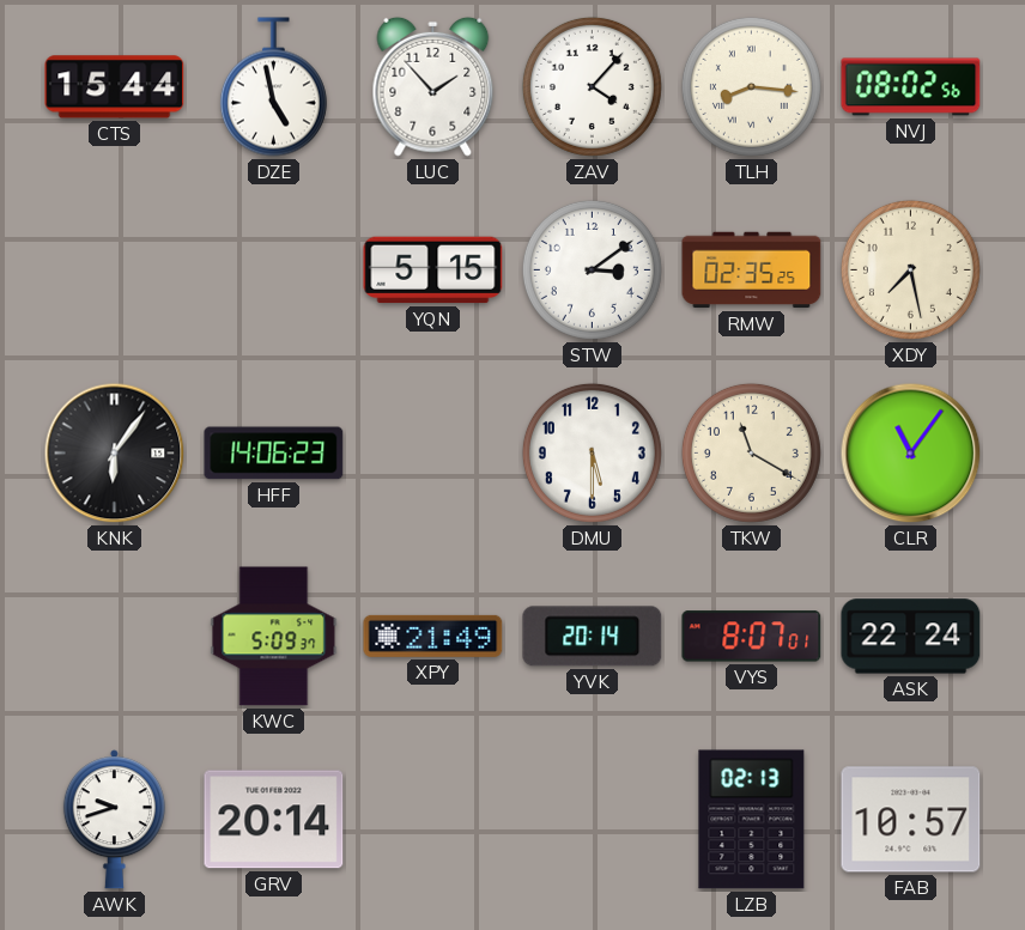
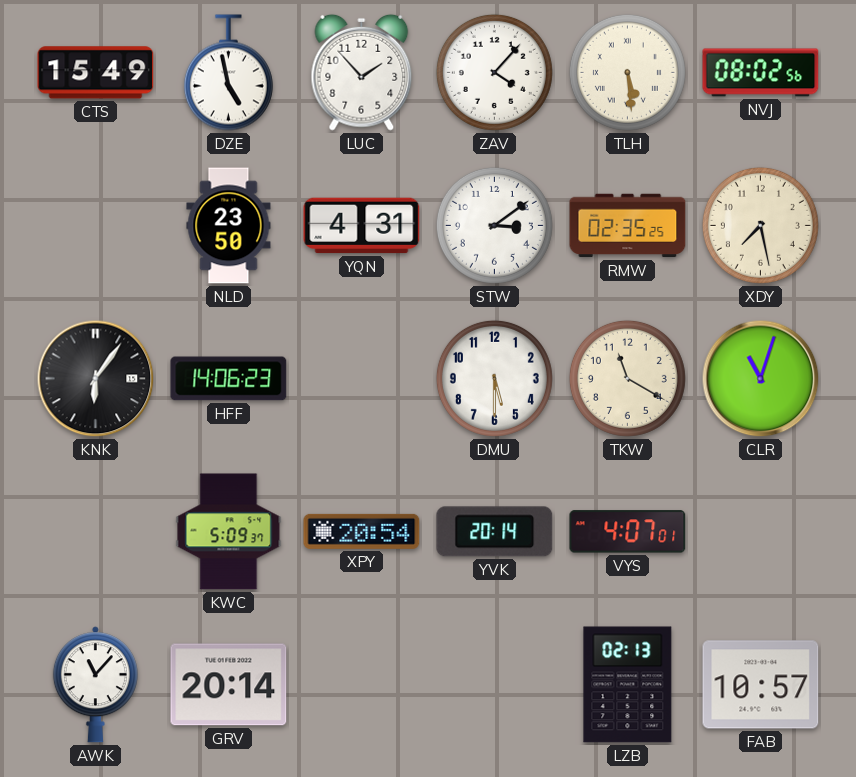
CTS: 15:44 -> 15:49
TLH: 8:16 -> 5:29
NLD: none -> 23:50
YQN: 5:15 -> 4:31
CLR: 11:06 -> 11:03
XPY: 21:49 -> 20:54
VYS: 8:07 -> 4:07
ASK: 22:24 -> none
AWK: 9:42 -> 11:07
